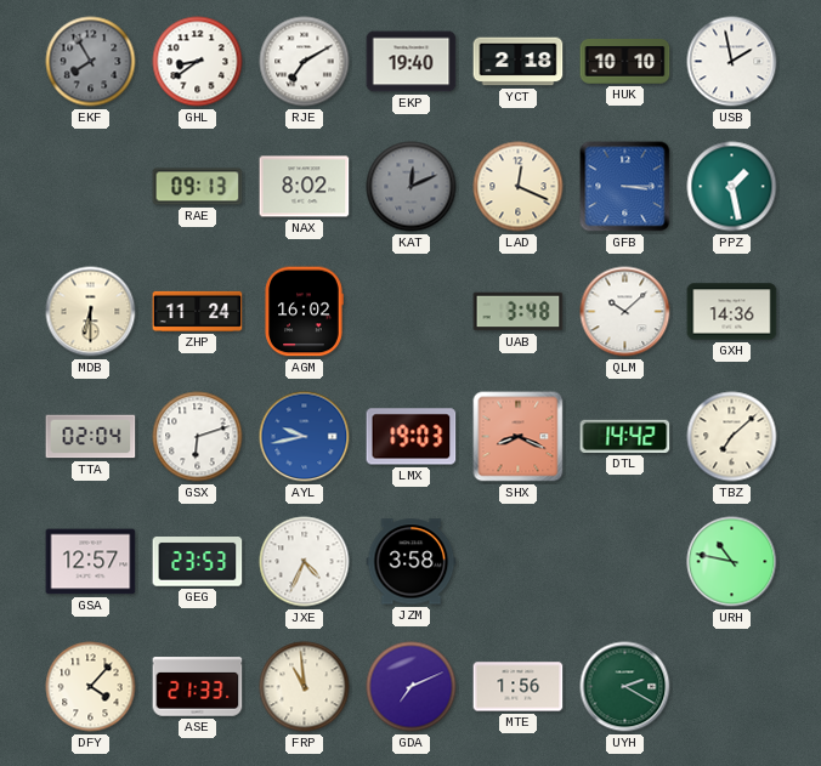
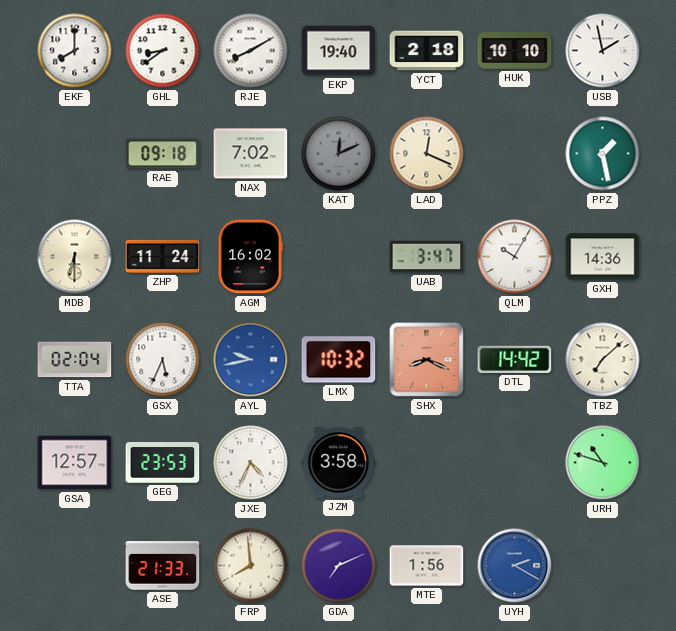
EKF: 7:55 -> 8:00
EKF dial: grey -> white
RJE: 7:10 -> 8:10
RAE: 09:13 -> 09:18
NAX: 8:02 -> 7:02
GFB: 3:15 -> none
UAB: 3:48 -> 3:47
QLM: 10:08 -> 10:05
GSX: 6:12 -> 5:34
LMX: 19:03 -> 10:32
URH: 10:47 -> 10:48
DFY: 4:07 -> none
FRP: 10:59 -> 7:59
UYH dial: green -> blue
